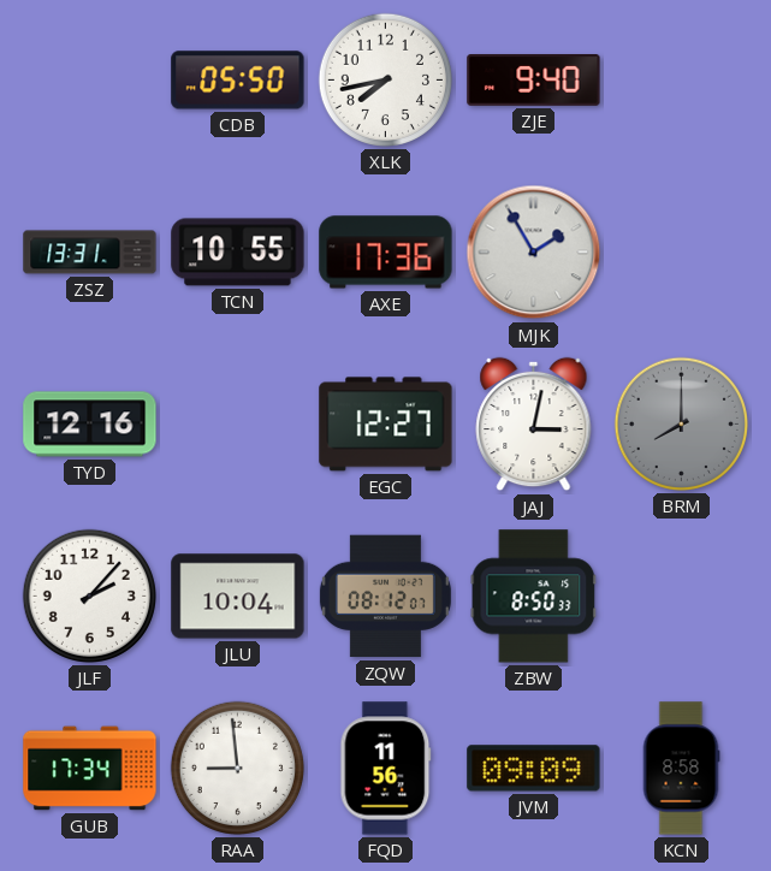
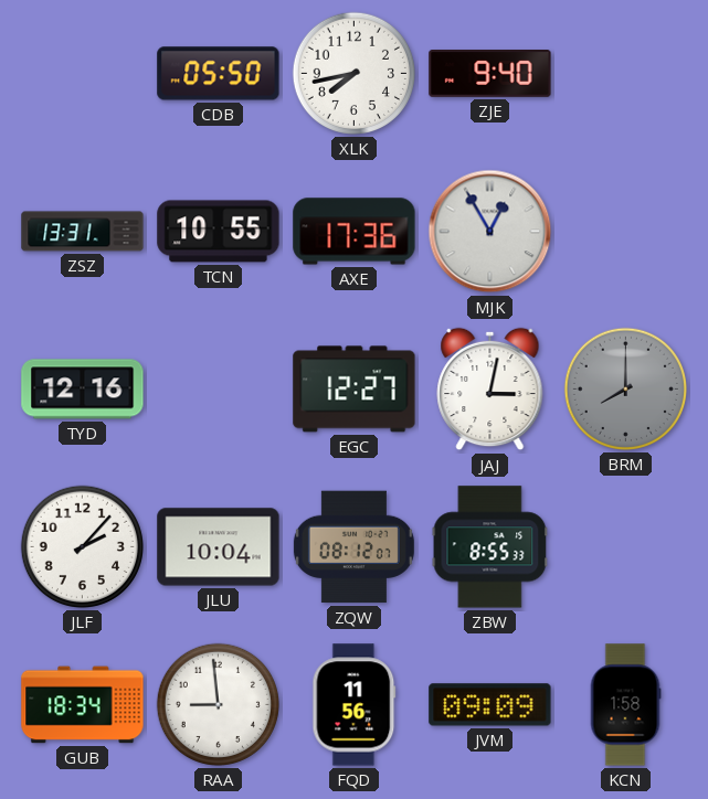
MJK: 1:55 -> 12:55
ZBW: 8:50 -> 8:55
GUB: 17:34 -> 18:34
KCN: 8:58 -> 1:58
